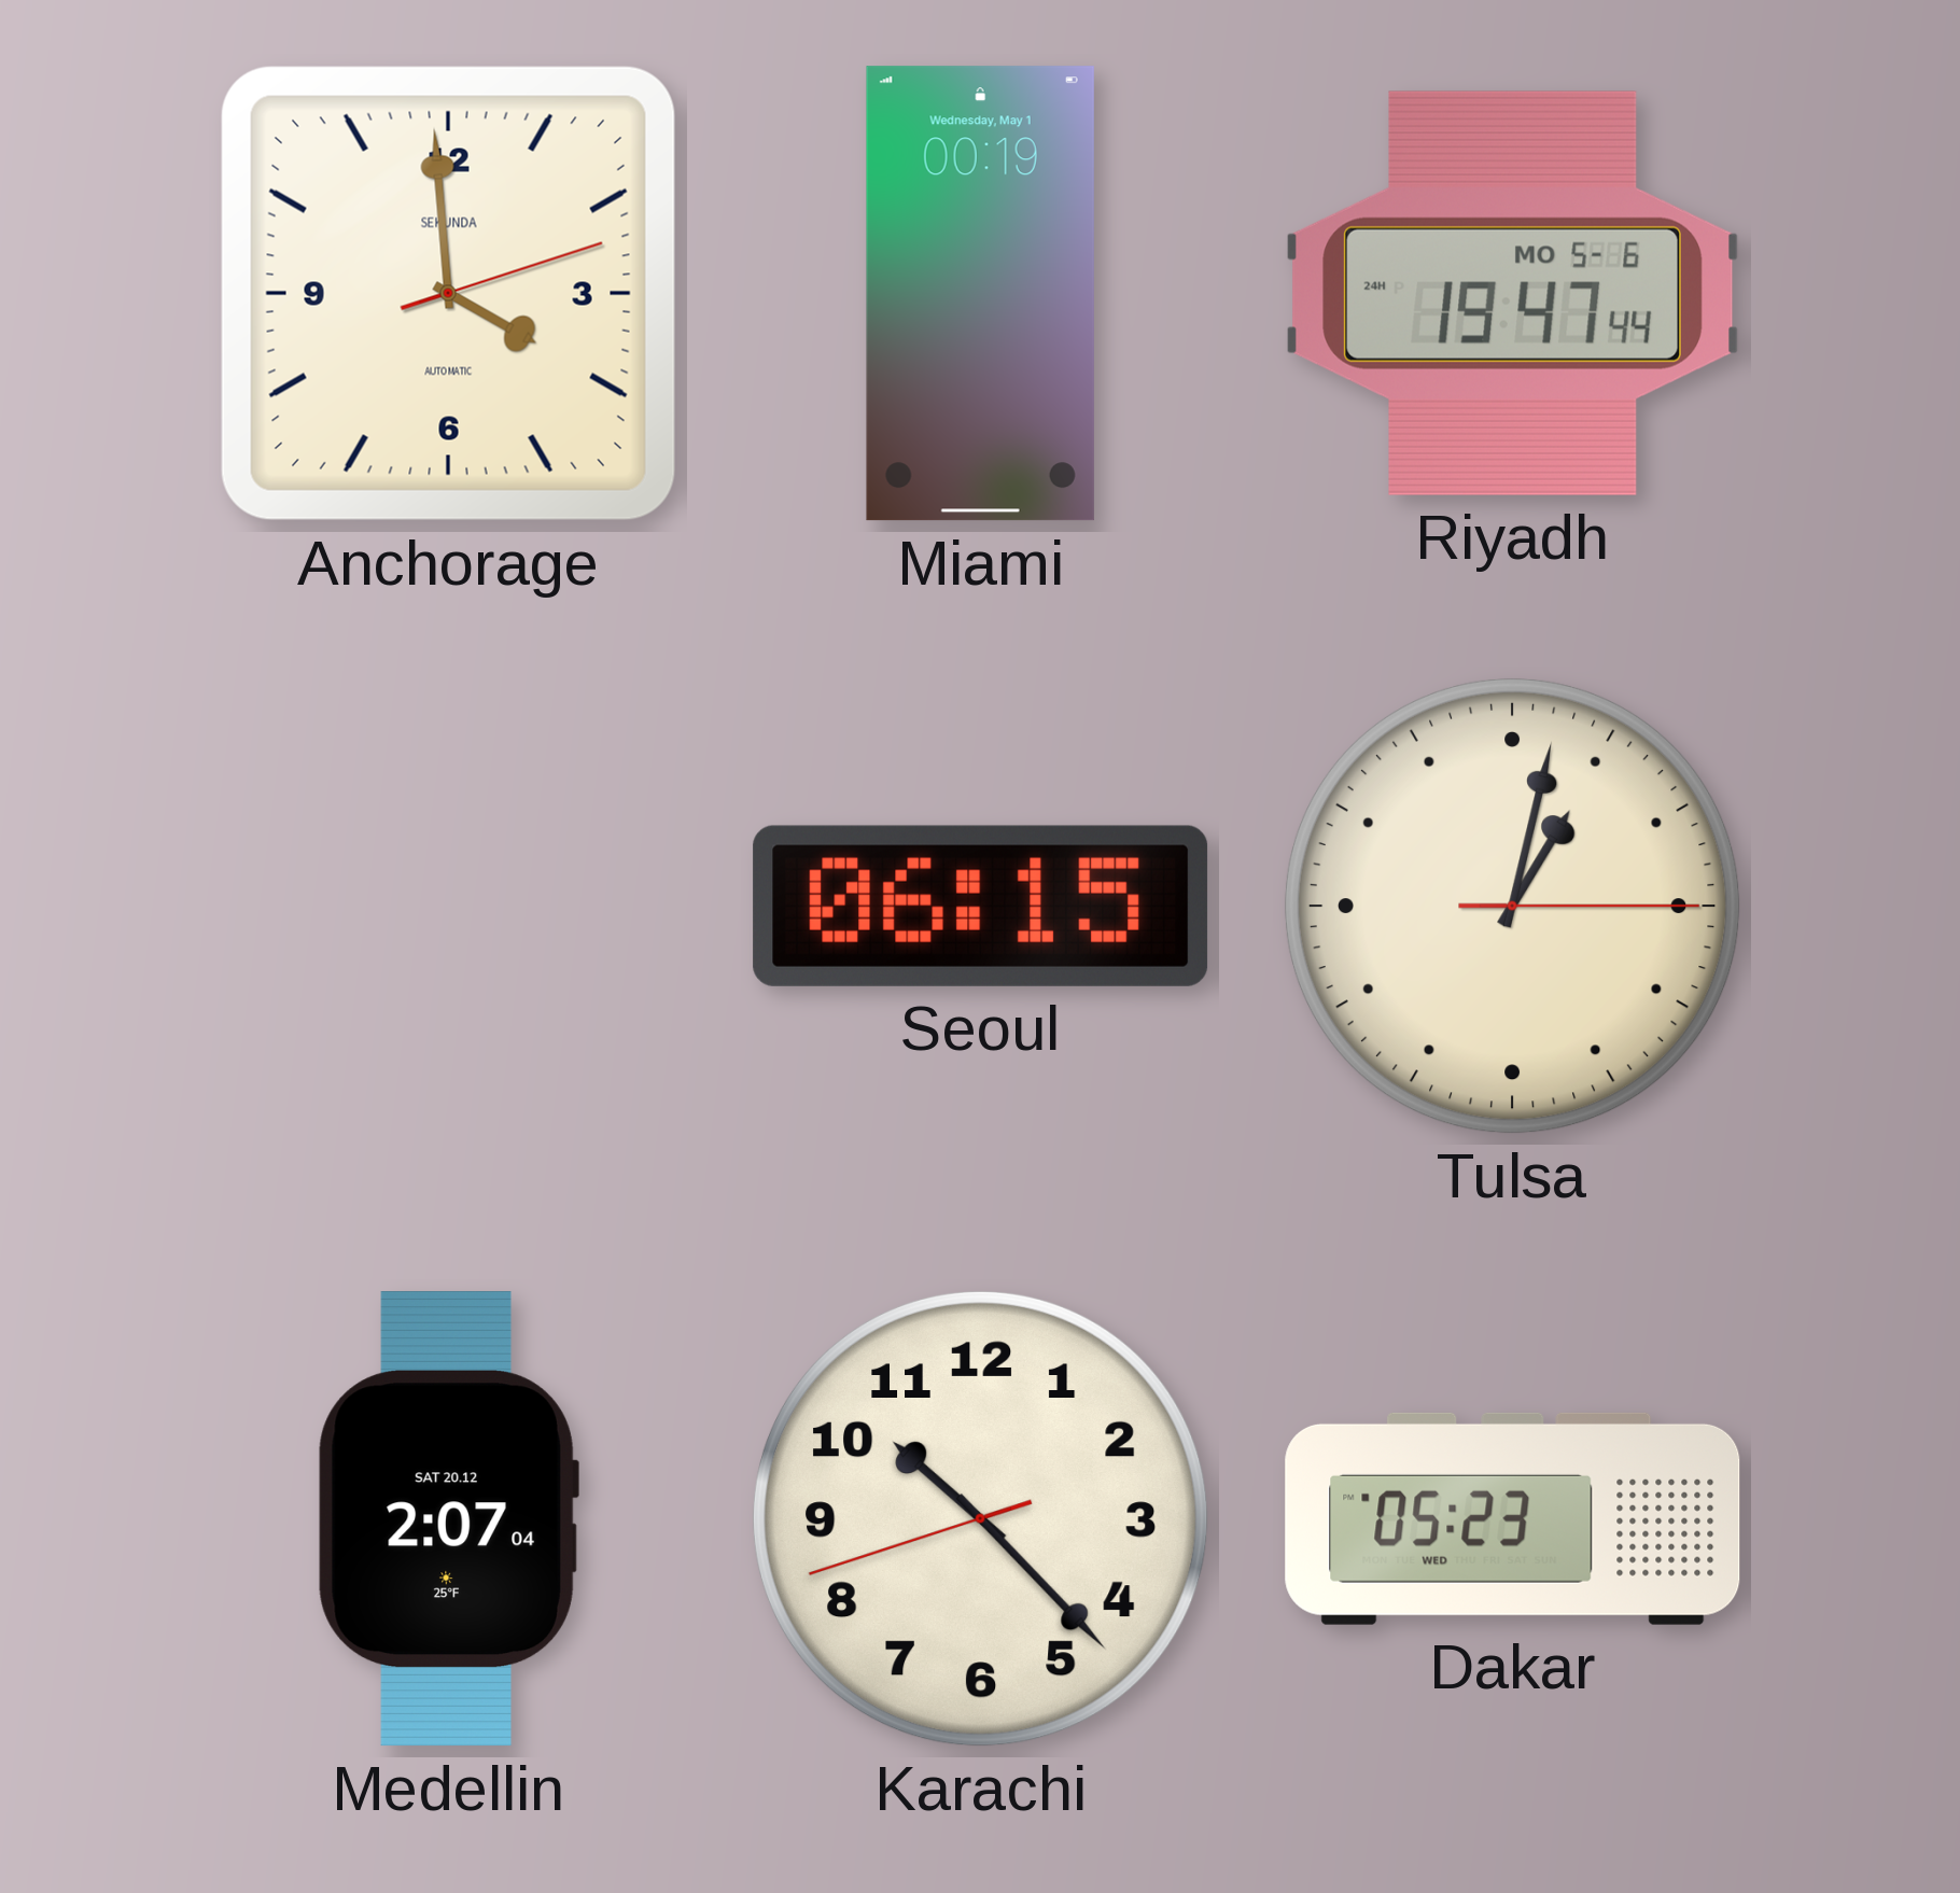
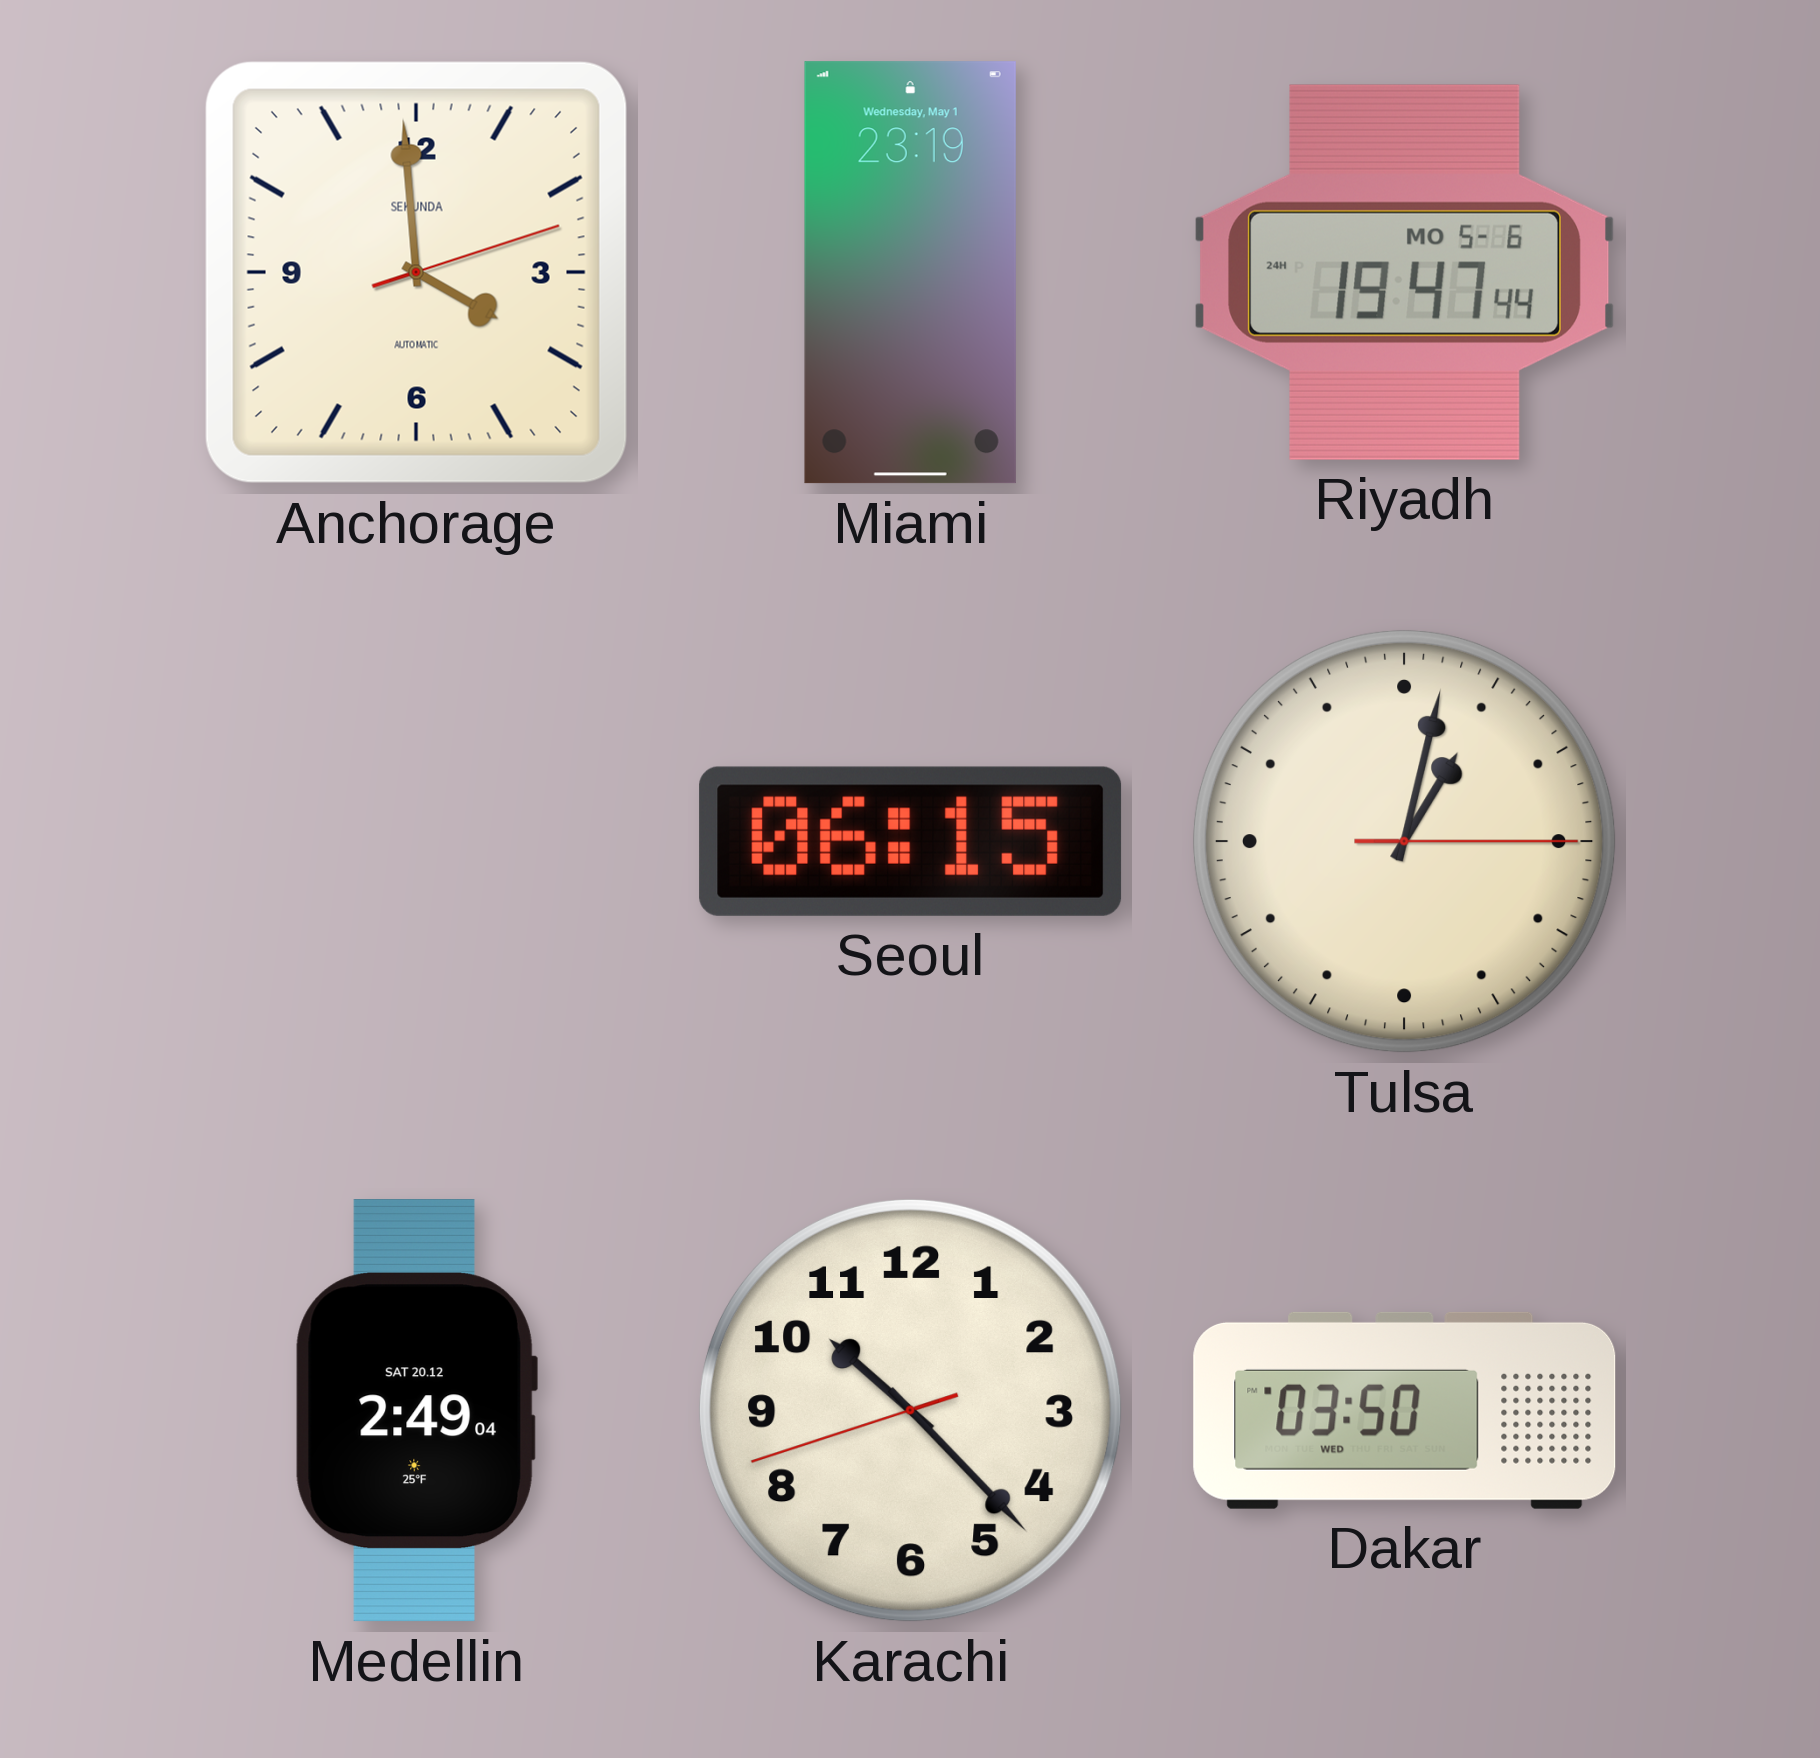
Miami: 00:19 -> 23:19
Medellin: 2:07 -> 2:49
Dakar: 05:23 -> 03:50
